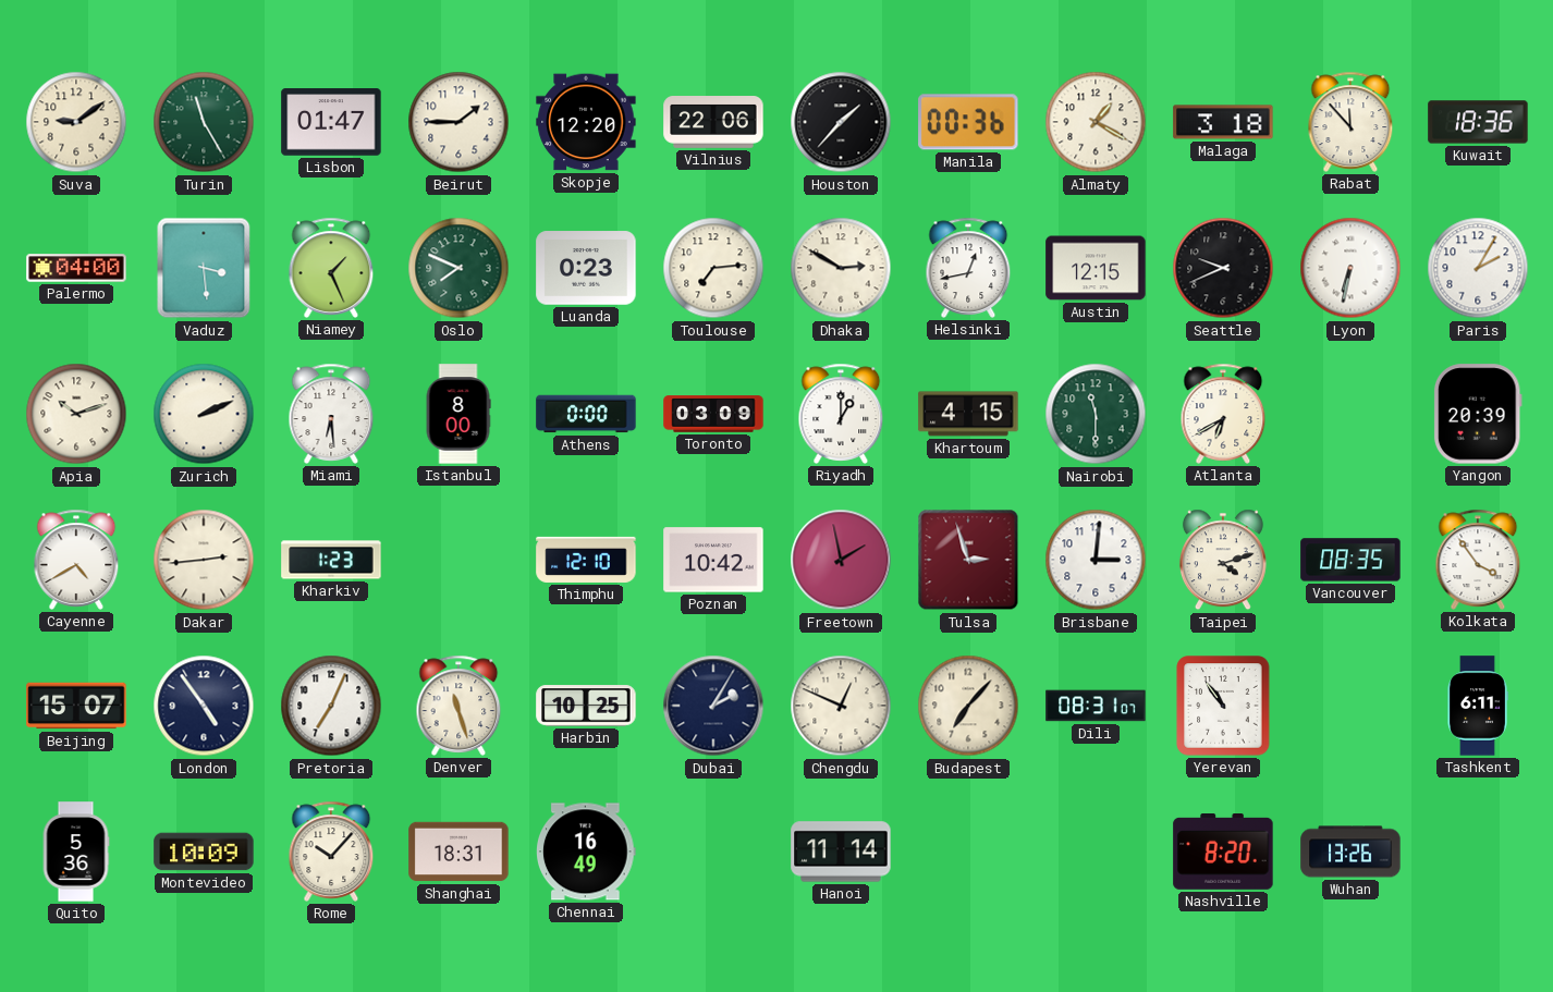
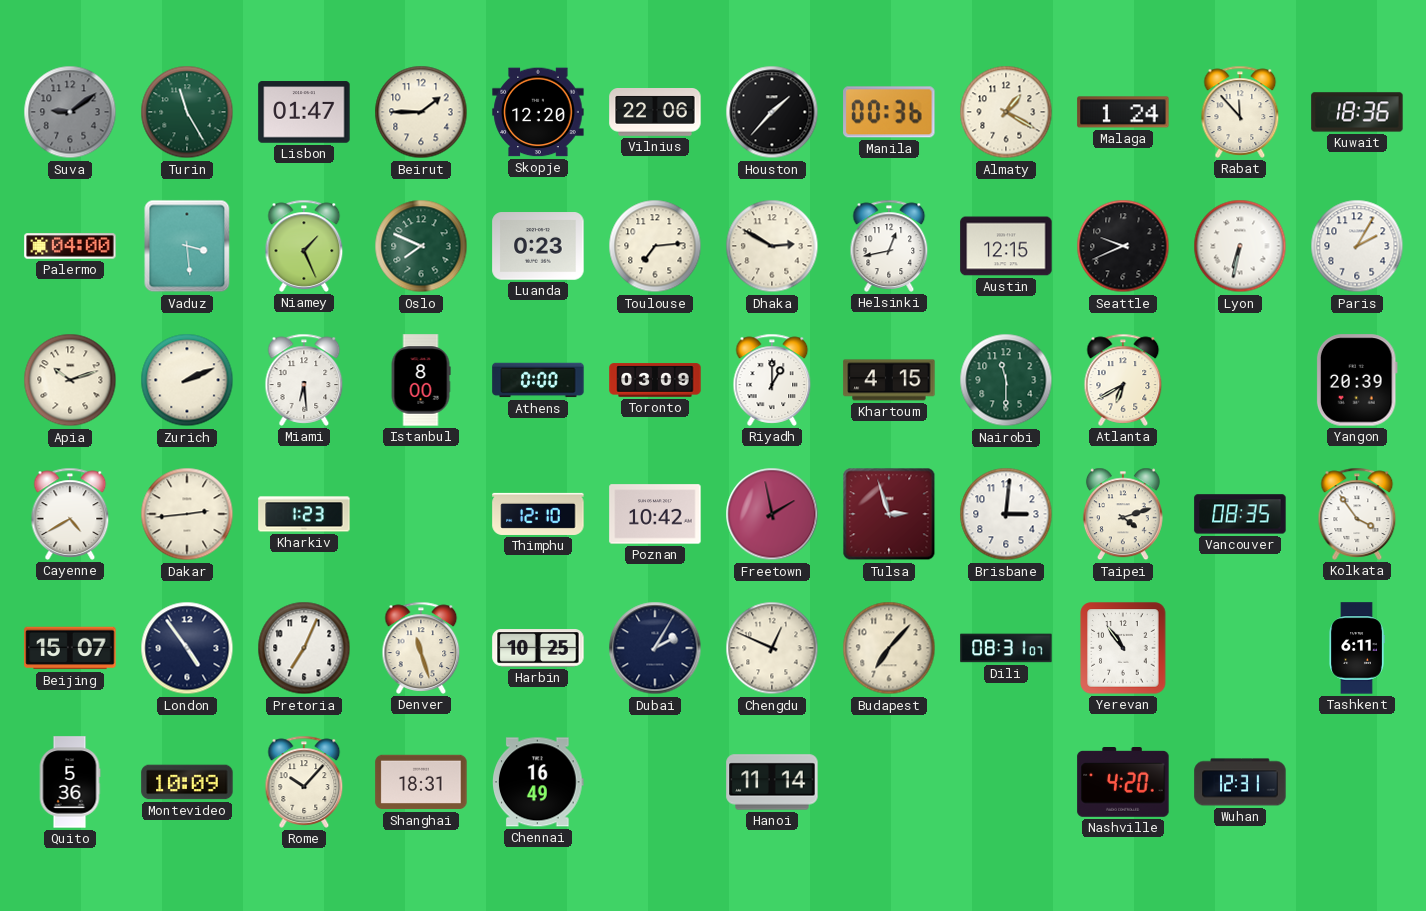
Suva dial: cream -> grey
Malaga: 3:18 -> 1:24
Nashville: 8:20 -> 4:20
Wuhan: 13:26 -> 12:31
